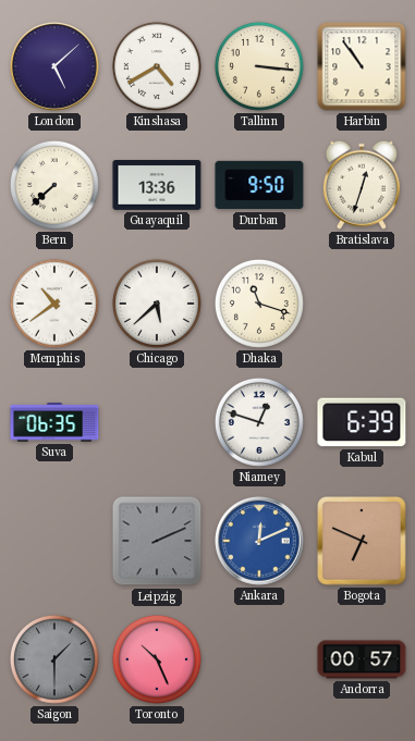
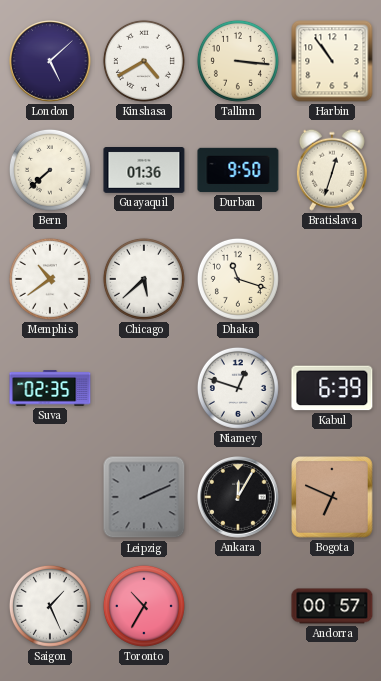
Guayaquil: 13:36 -> 01:36
Suva: 06:35 -> 02:35
Ankara: 12:11 -> 12:05
Ankara dial: blue -> black
Saigon: 1:30 -> 1:26
Saigon dial: grey -> white
Toronto: 10:26 -> 10:35
